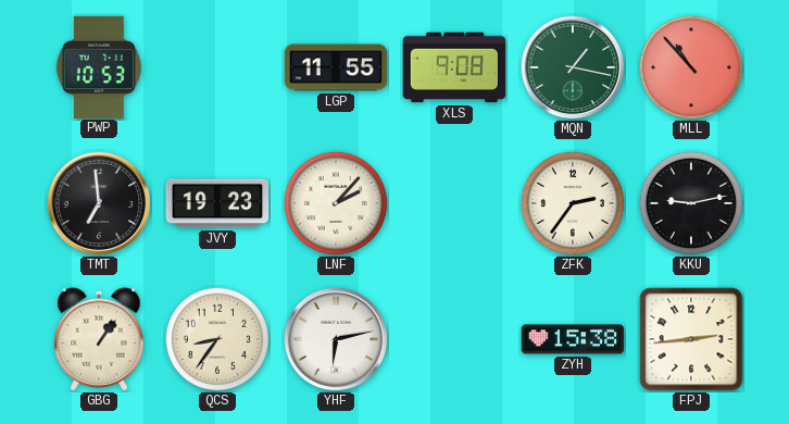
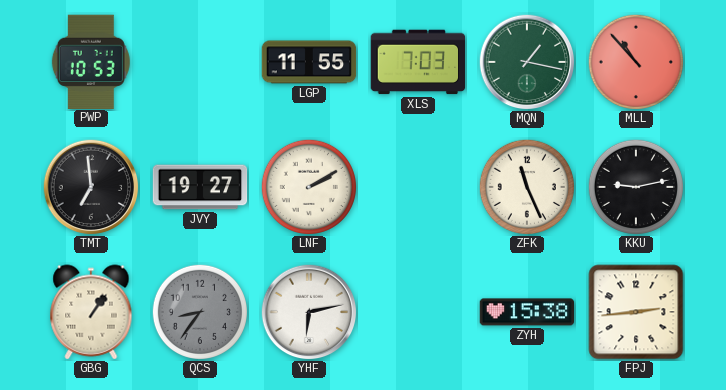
XLS: 9:08 -> 7:03
JVY: 19:23 -> 19:27
LNF: 2:07 -> 2:10
ZFK: 2:36 -> 11:26
QCS dial: cream -> grey
